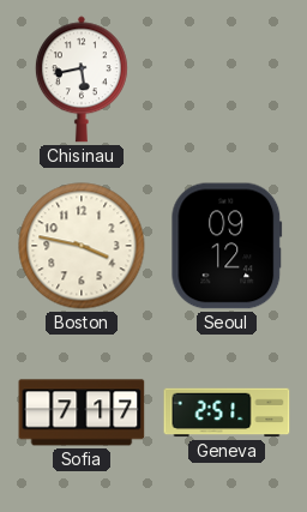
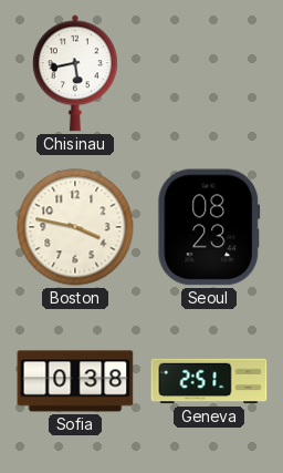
Seoul: 09:12 -> 08:23
Sofia: 7:17 -> 0:38
